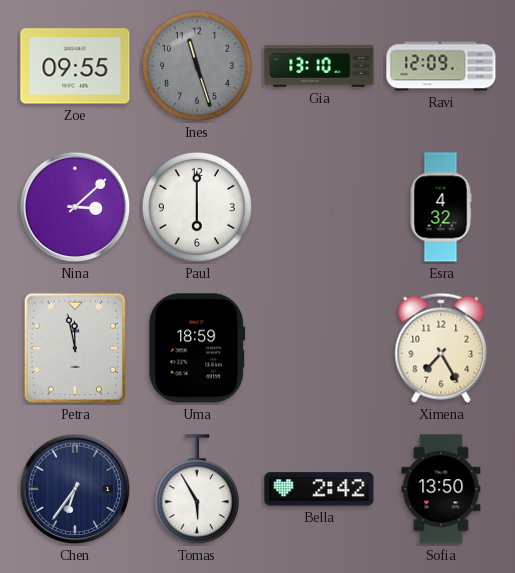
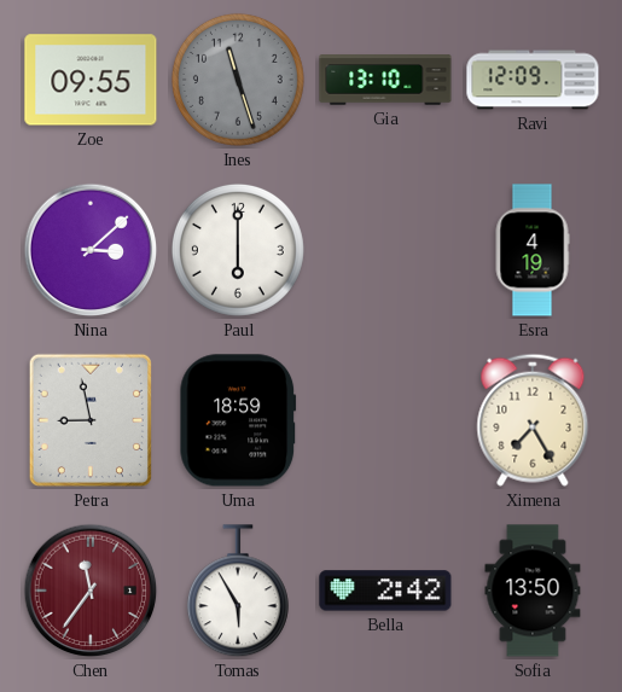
Esra: 4:32 -> 4:19
Petra: 11:58 -> 8:58
Chen: 6:36 -> 11:36
Chen dial: navy -> burgundy
